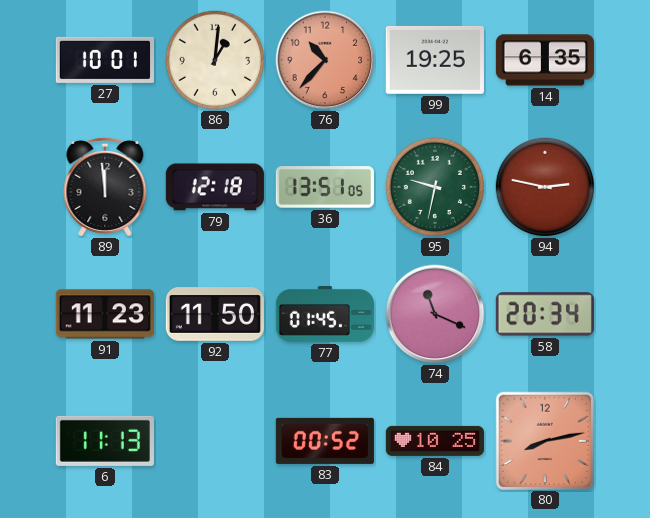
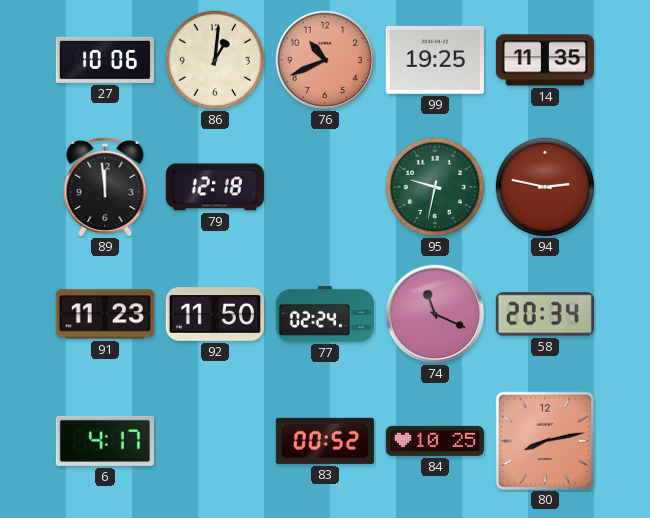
27: 10:01 -> 10:06
76: 10:37 -> 10:41
14: 6:35 -> 11:35
36: 13:51 -> none
77: 01:45 -> 02:24
6: 11:13 -> 4:17
